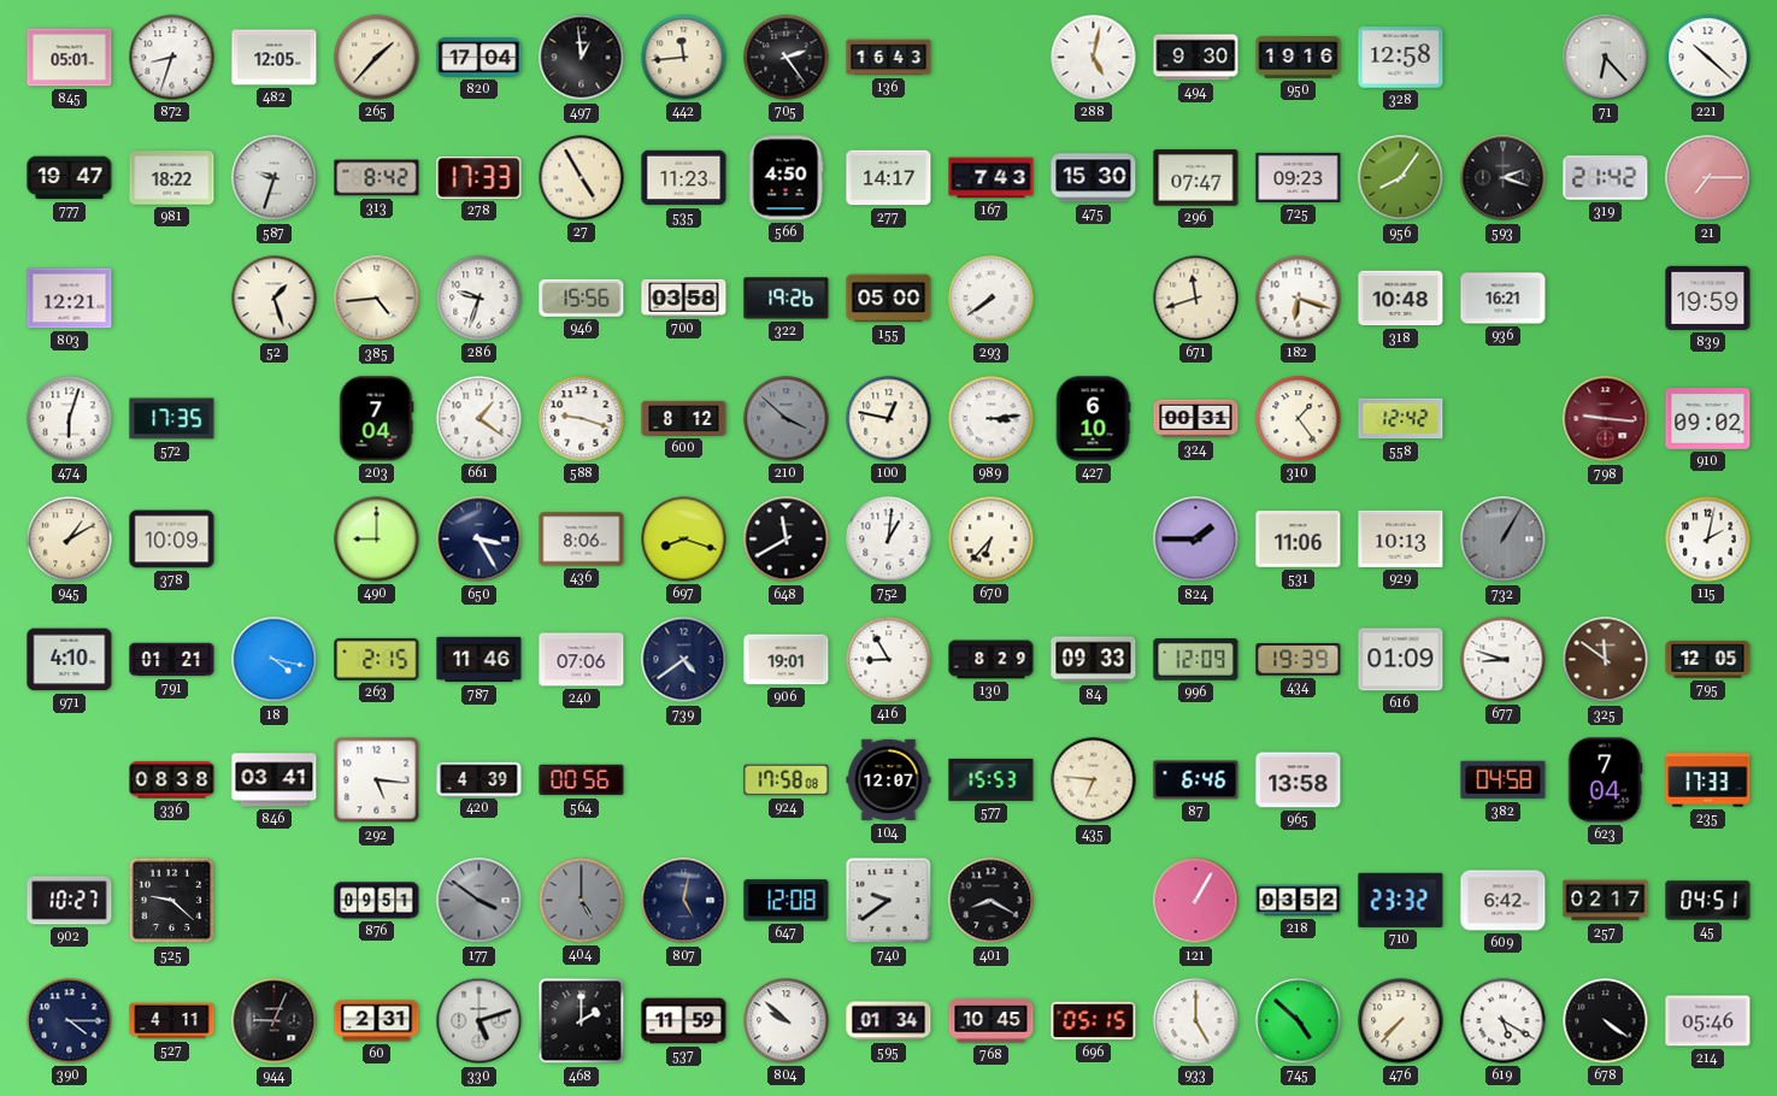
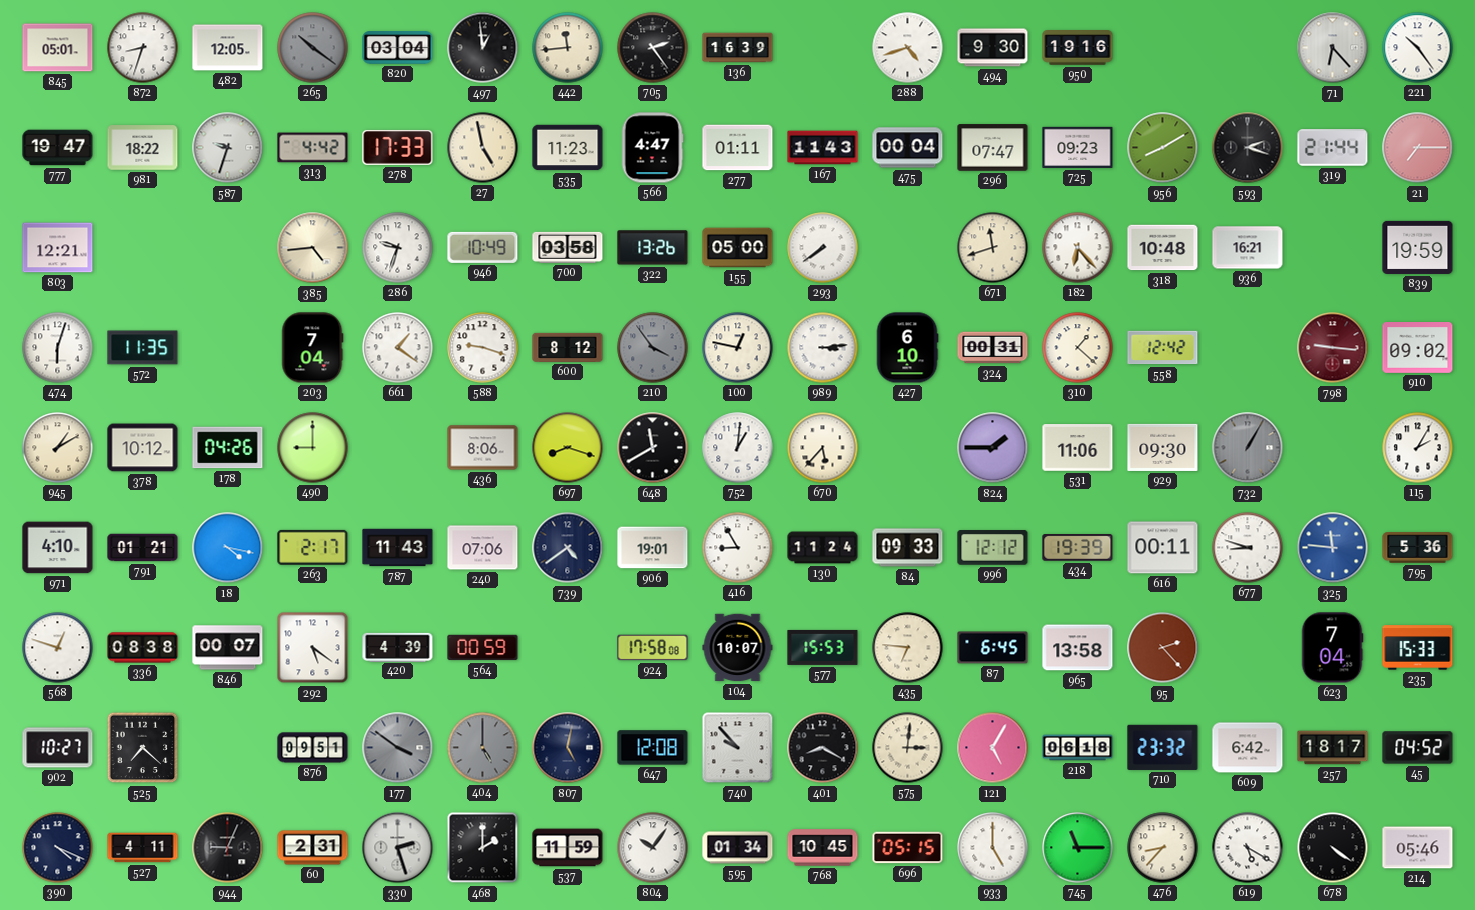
265: 1:37 -> 10:21
265 dial: cream -> grey
820: 17:04 -> 03:04
136: 16:43 -> 16:39
288: 5:02 -> 4:42
328: 12:58 -> none
221: 10:22 -> 10:24
313: 8:42 -> 4:42
27: 4:55 -> 4:58
566: 4:50 -> 4:47
277: 14:17 -> 01:11
167: 7:43 -> 11:43
475: 15:30 -> 00:04
956: 8:06 -> 8:10
319: 21:42 -> 21:44
52: 1:27 -> none
946: 15:56 -> 10:49
322: 19:26 -> 13:26
182: 6:18 -> 6:23
572: 17:35 -> 11:35
210: 3:52 -> 3:54
310: 1:24 -> 1:22
378: 10:09 -> 10:12
178: none -> 04:26
650: 3:25 -> none
670: 6:37 -> 5:37
929: 10:13 -> 09:30
115: 2:02 -> 2:05
263: 2:15 -> 2:17
787: 11:46 -> 11:43
130: 8:29 -> 11:24
996: 12:09 -> 12:12
616: 01:09 -> 00:11
325: 11:51 -> 11:46
325 dial: brown -> blue
795: 12:05 -> 5:36
568: none -> 12:48
846: 03:41 -> 00:07
292: 5:16 -> 5:21
564: 00:56 -> 00:59
104: 12:07 -> 10:07
87: 6:46 -> 6:45
95: none -> 2:23
382: 04:58 -> none
235: 17:33 -> 15:33
525: 9:22 -> 7:22
740: 9:39 -> 9:53
575: none -> 3:01
121: 1:05 -> 5:05
218: 03:52 -> 06:18
257: 02:17 -> 18:17
45: 04:51 -> 04:52
390: 4:15 -> 4:19
330: 5:12 -> 2:27
804: 9:52 -> 10:06
745: 4:52 -> 11:15
476: 7:37 -> 8:37
